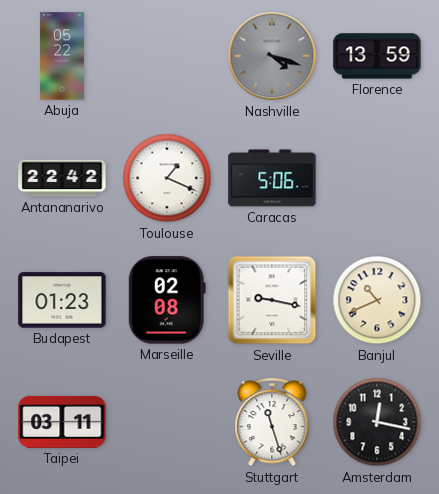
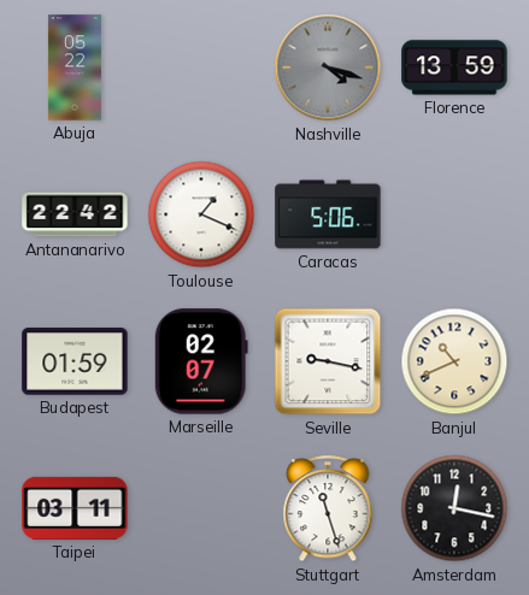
Budapest: 01:23 -> 01:59
Marseille: 02:08 -> 02:07
